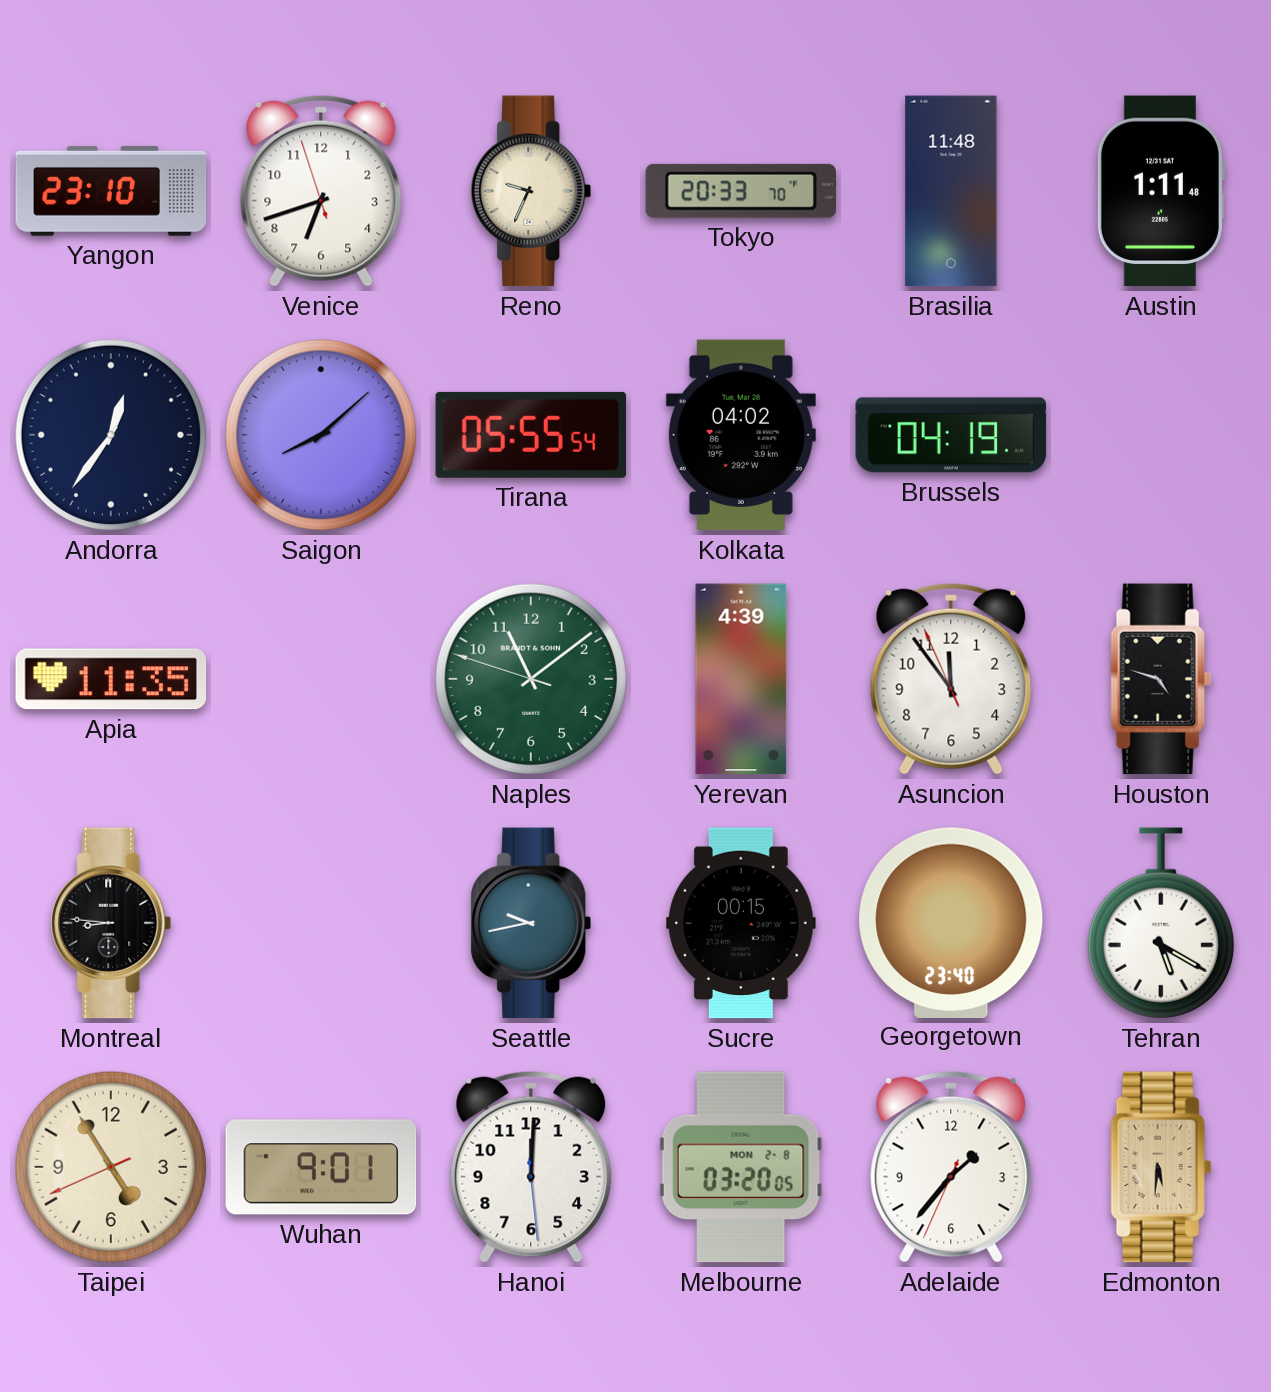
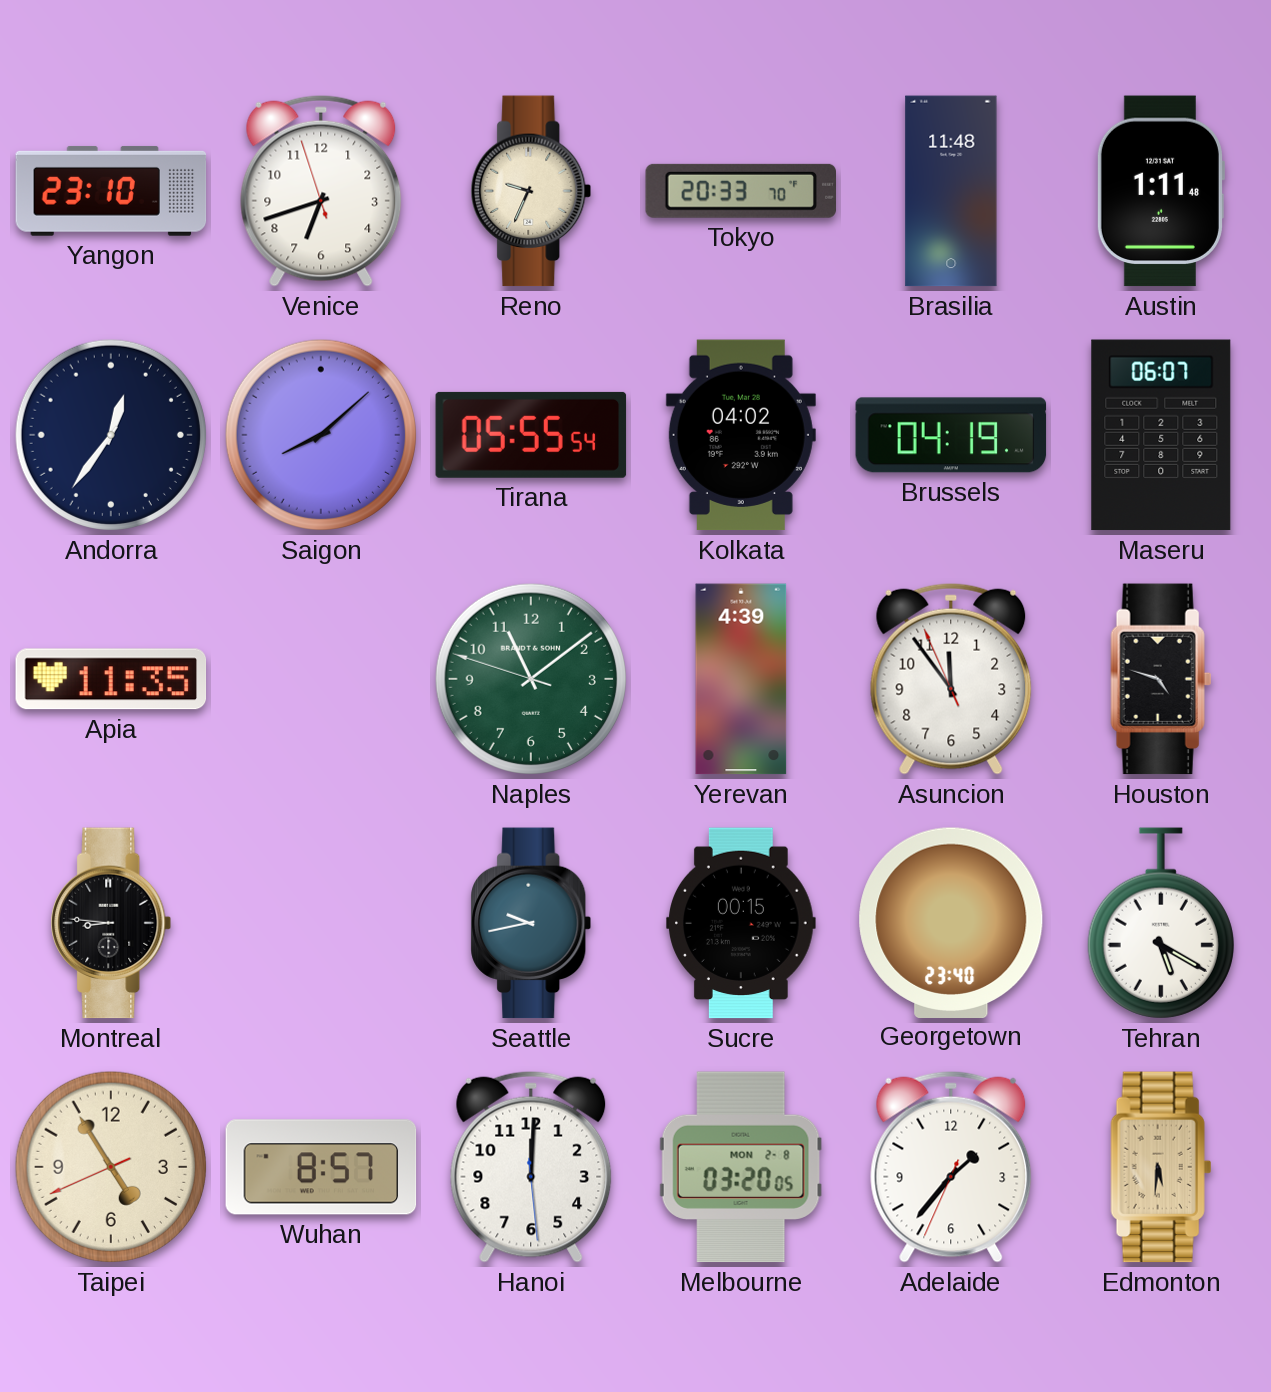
Maseru: none -> 06:07
Wuhan: 9:01 -> 8:57
